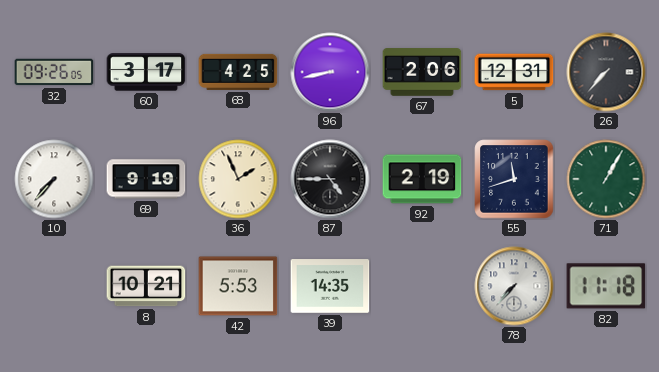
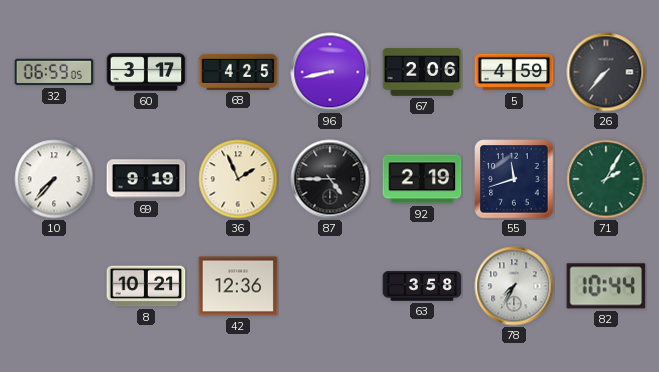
32: 09:26 -> 06:59
5: 12:31 -> 4:59
71: 1:05 -> 2:05
42: 5:53 -> 12:36
39: 14:35 -> none
63: none -> 3:58
78: 7:37 -> 7:35
82: 11:18 -> 10:44
